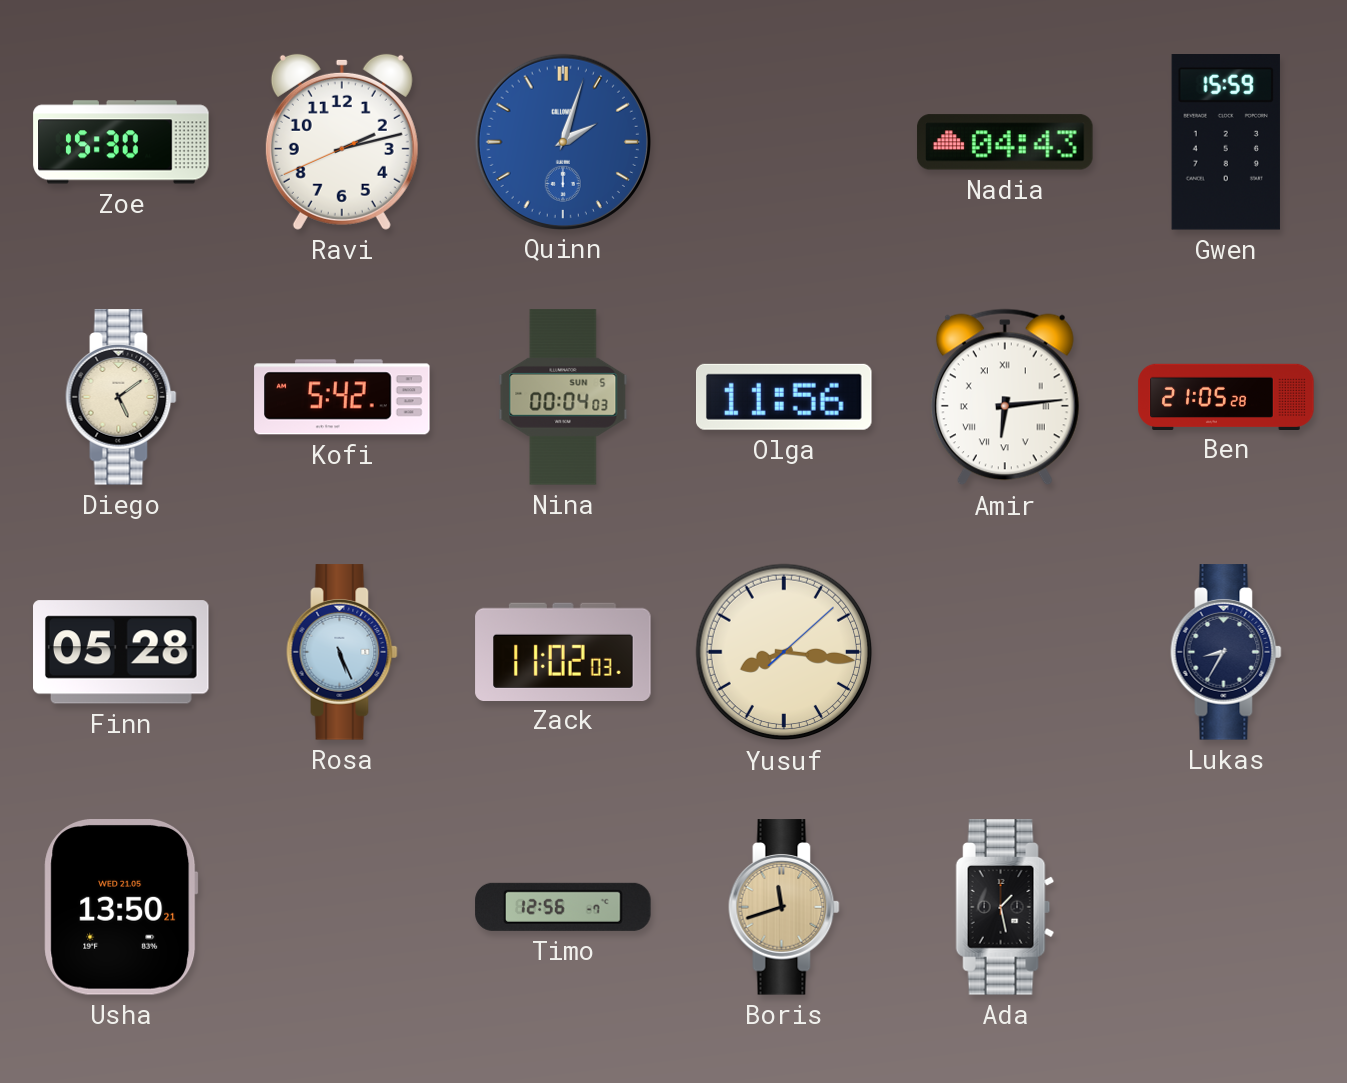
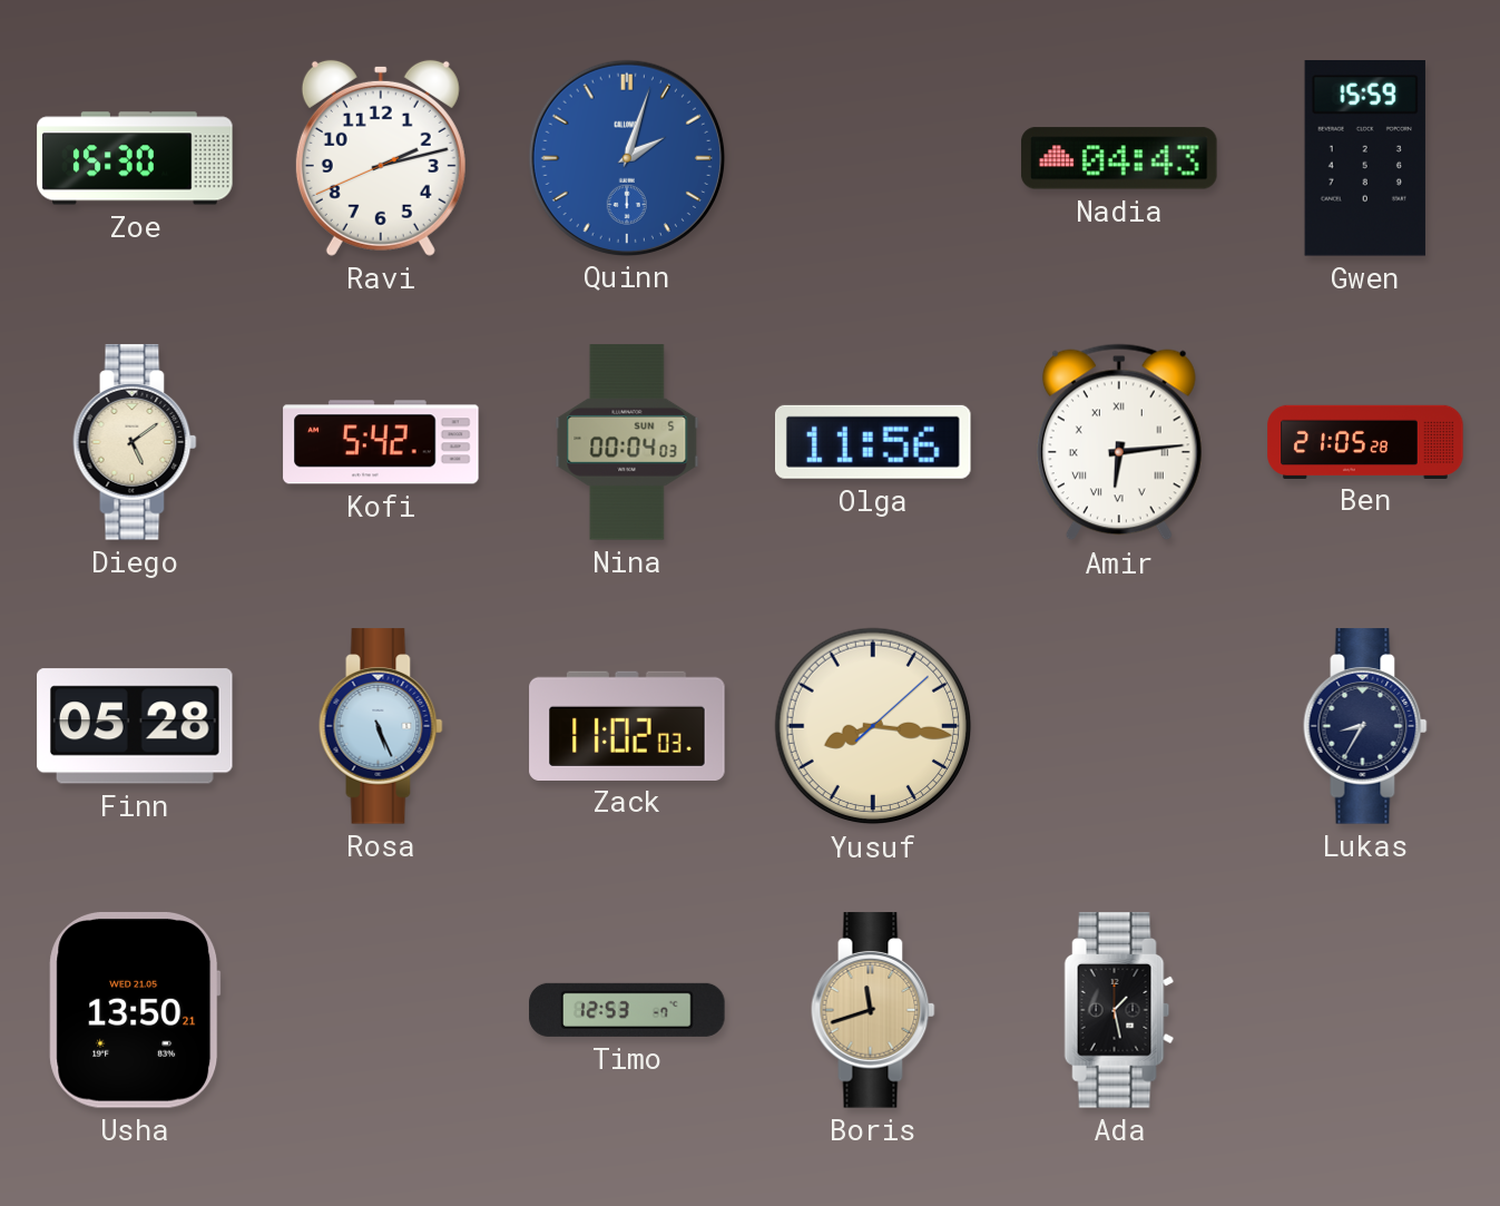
Timo: 12:56 -> 12:53
